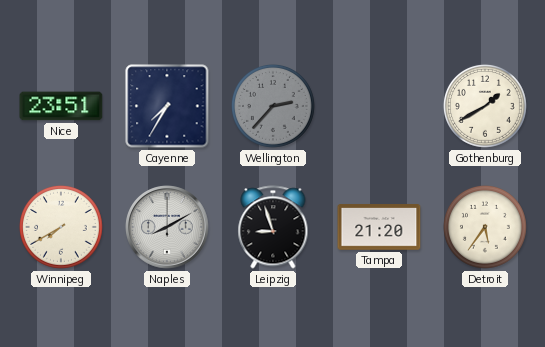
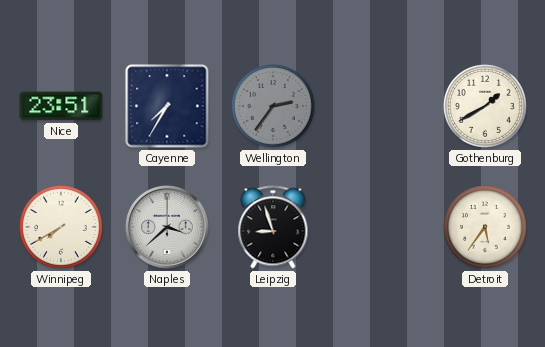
Wellington: 2:37 -> 2:36
Naples: 8:10 -> 3:38
Tampa: 21:20 -> none
